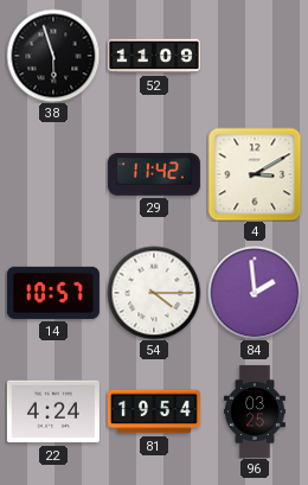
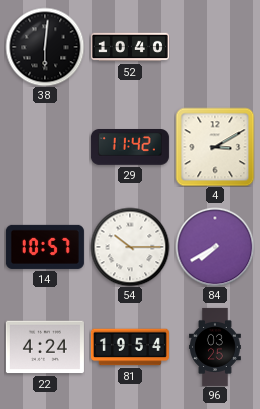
38: 5:57 -> 6:01
52: 11:09 -> 10:40
54: 4:15 -> 10:15
84: 1:59 -> 7:40
